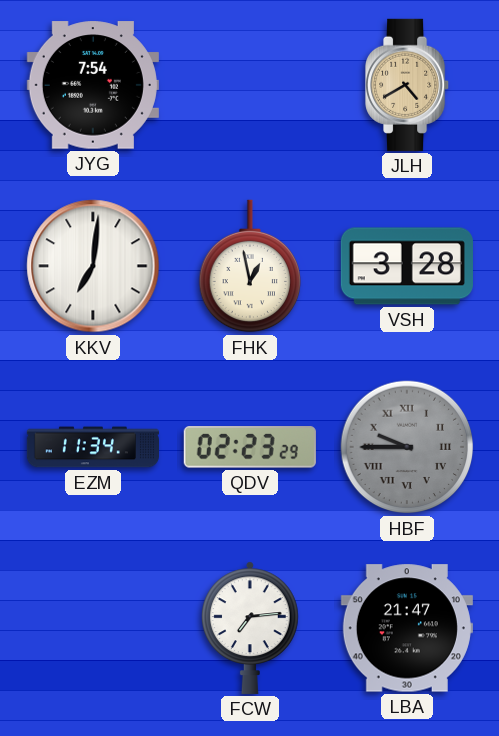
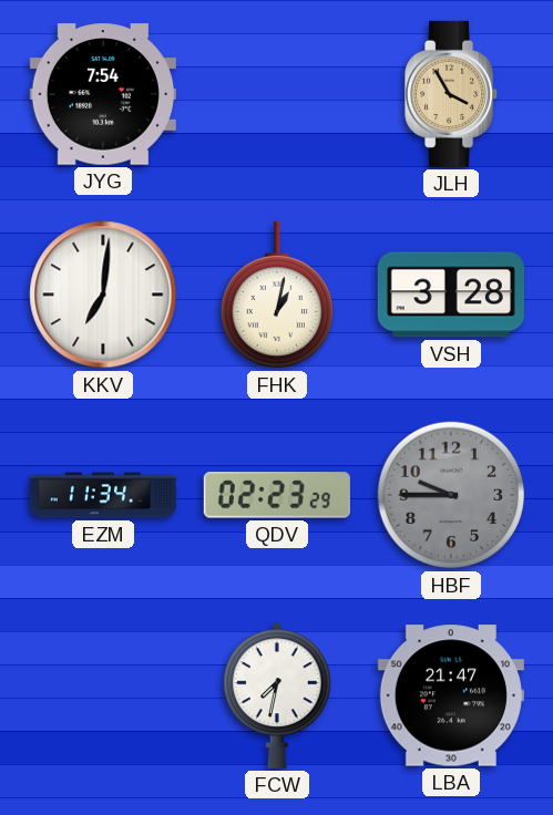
JLH: 4:40 -> 3:55
FHK: 12:58 -> 1:02
HBF numerals: Roman -> Arabic
FCW: 7:14 -> 7:32
